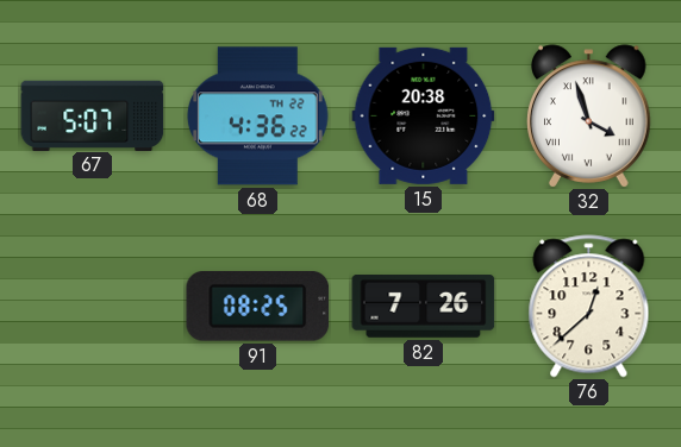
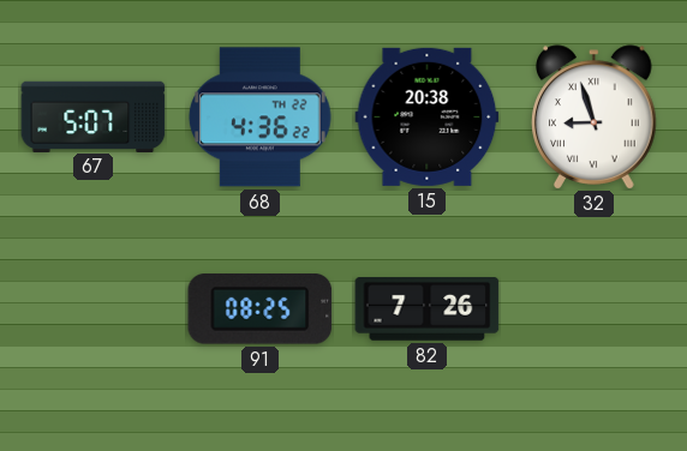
32: 3:57 -> 8:57
76: 12:38 -> none
